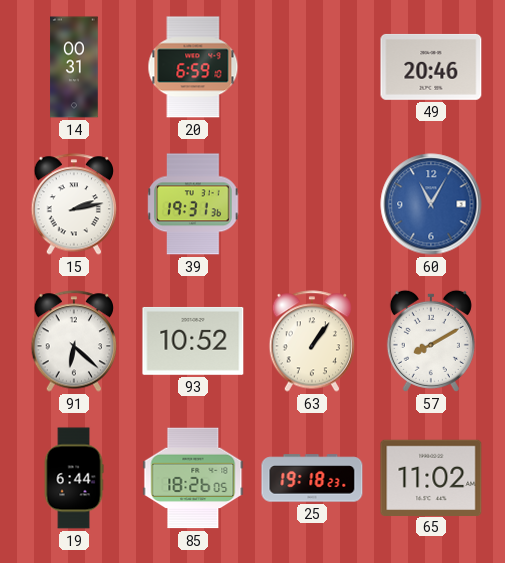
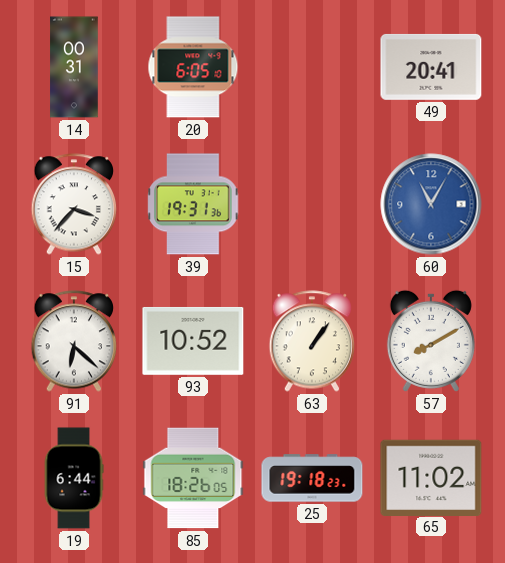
20: 6:59 -> 6:05
49: 20:46 -> 20:41
15: 2:13 -> 3:37
